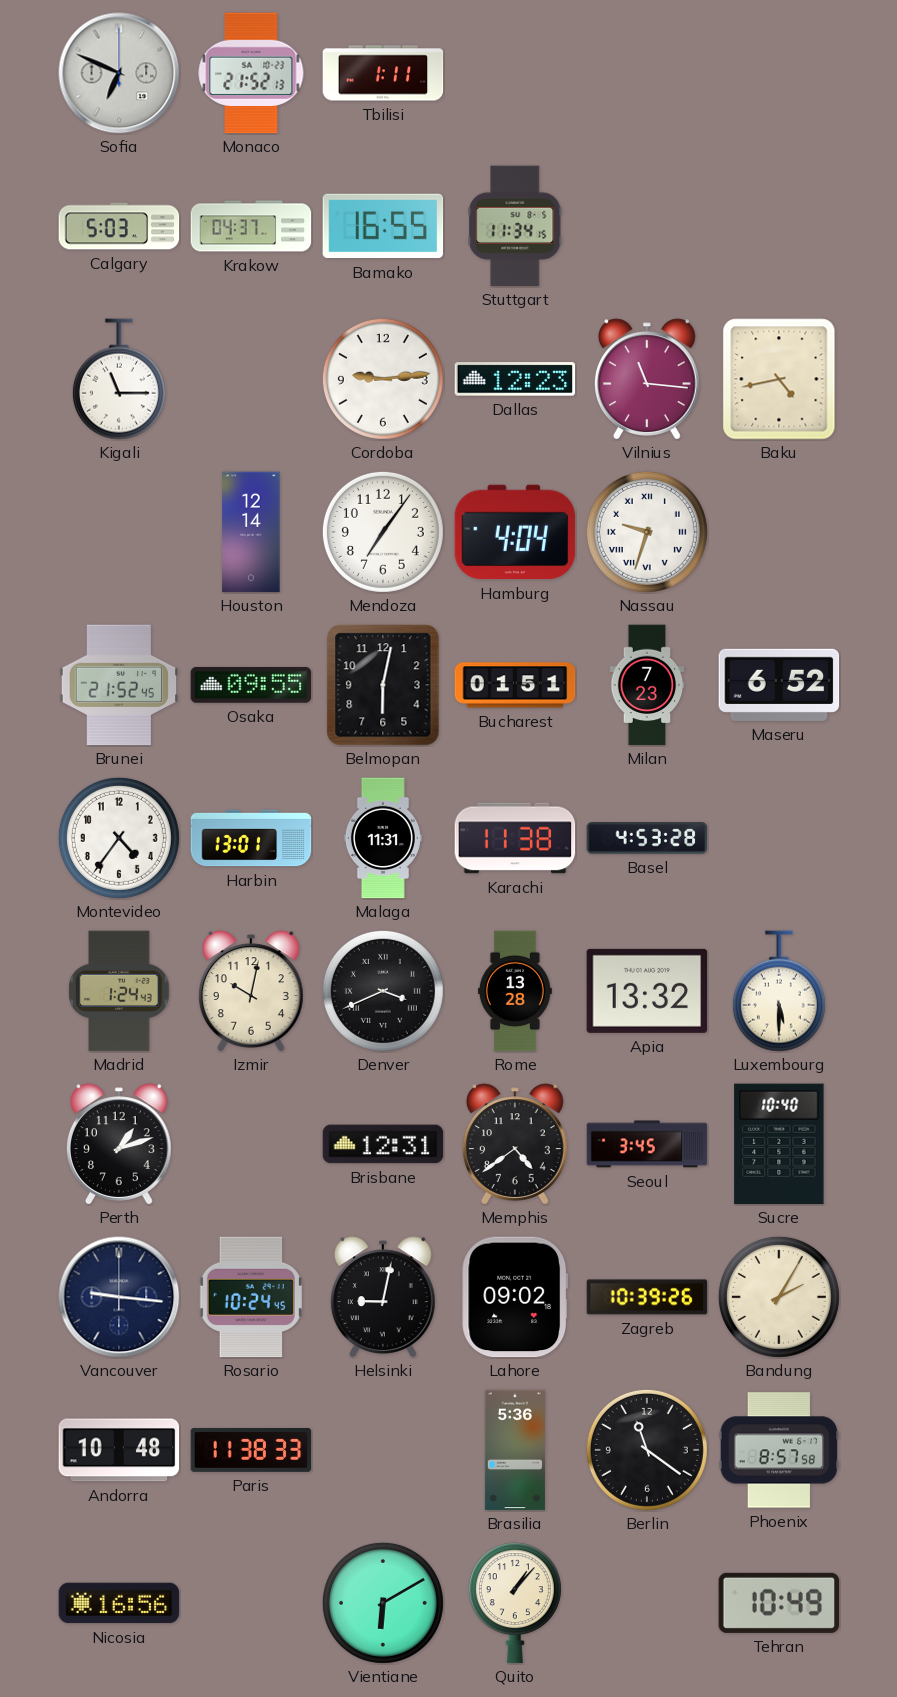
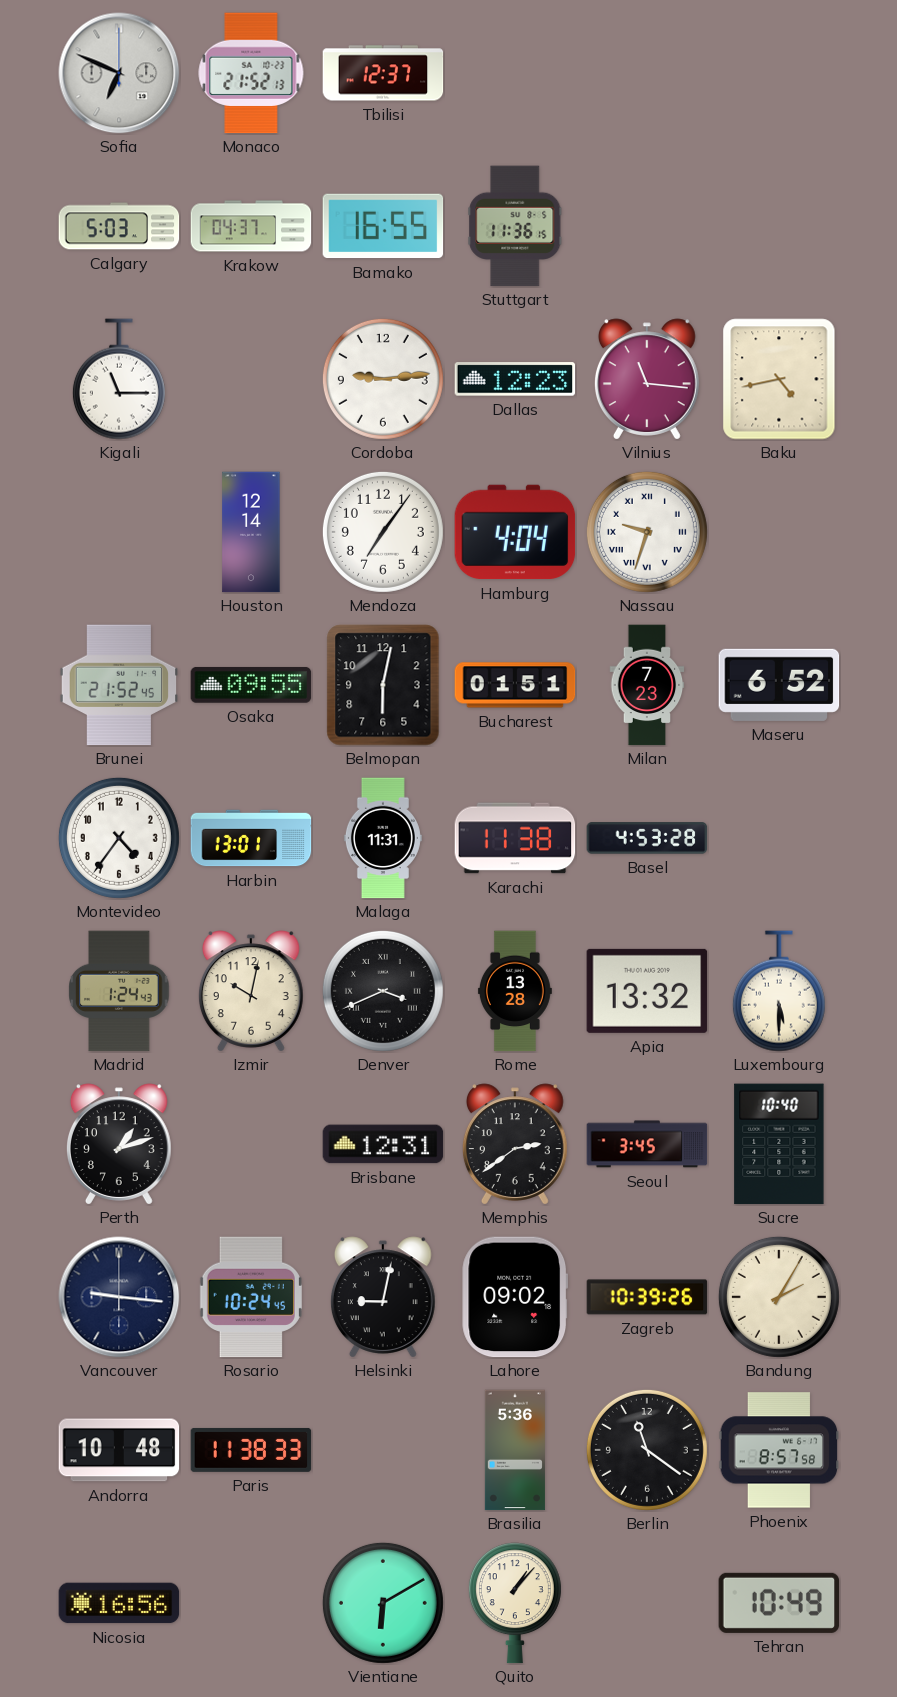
Tbilisi: 1:11 -> 12:37
Stuttgart: 11:34 -> 11:36
Memphis: 4:39 -> 2:39
